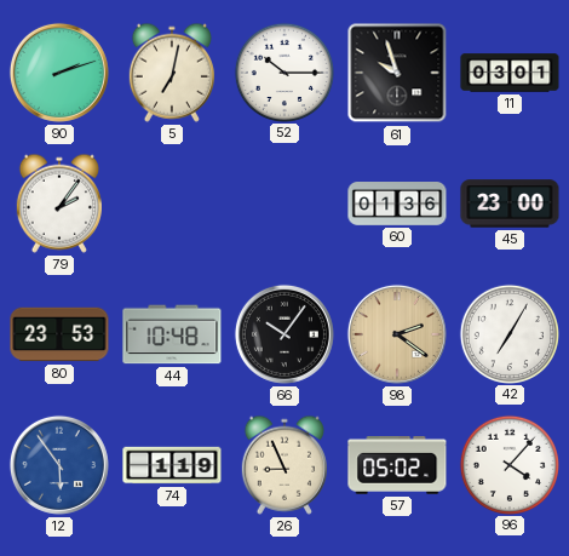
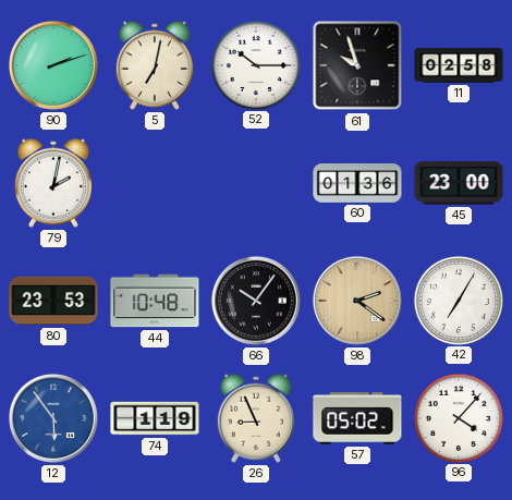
11: 03:01 -> 02:58
79: 2:06 -> 2:02
